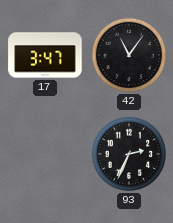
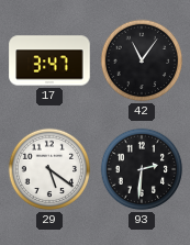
29: none -> 5:21
93: 2:34 -> 2:31
